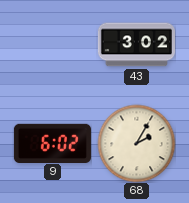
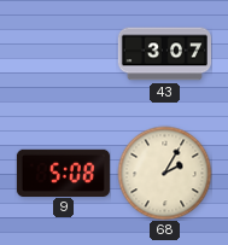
43: 3:02 -> 3:07
9: 6:02 -> 5:08
